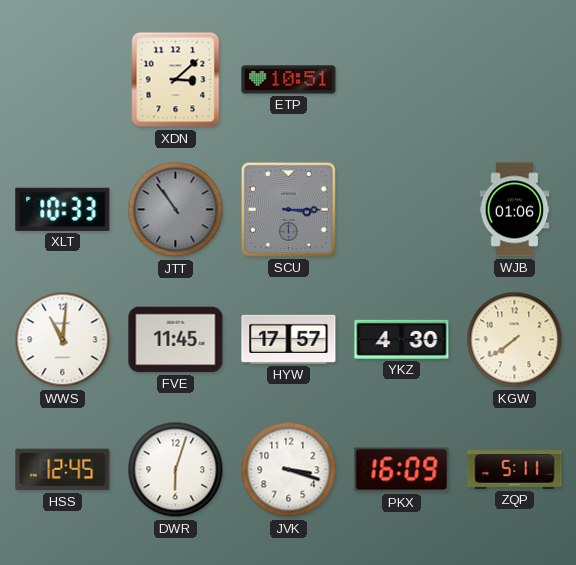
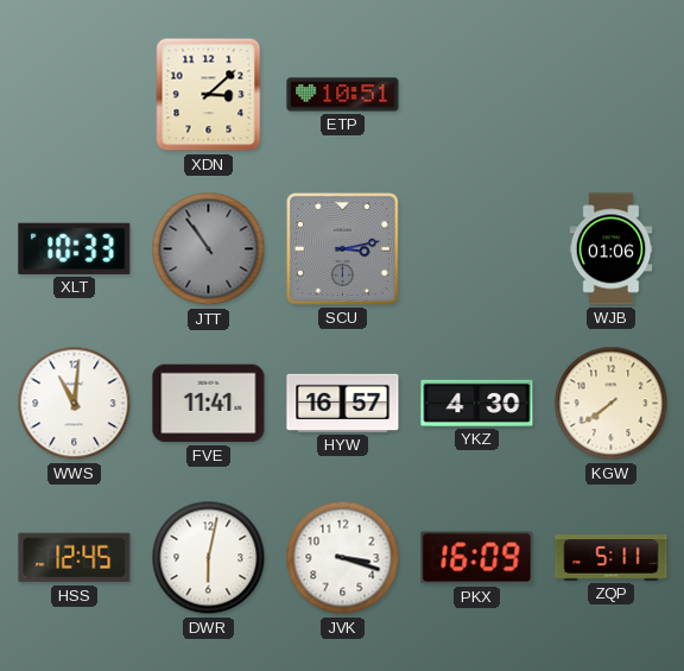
SCU: 3:15 -> 3:13
FVE: 11:45 -> 11:41
HYW: 17:57 -> 16:57
DWR: 6:03 -> 6:02
